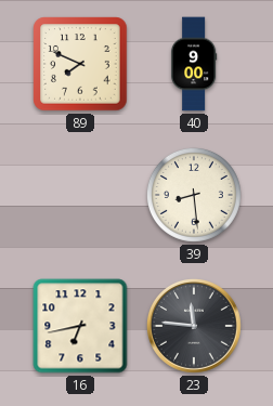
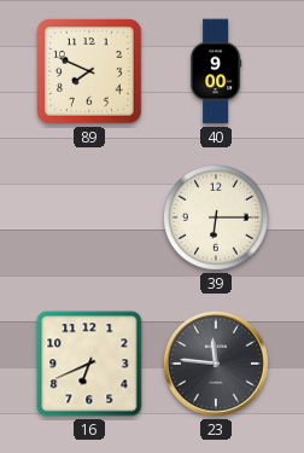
39: 8:29 -> 6:15
16: 6:43 -> 6:41
